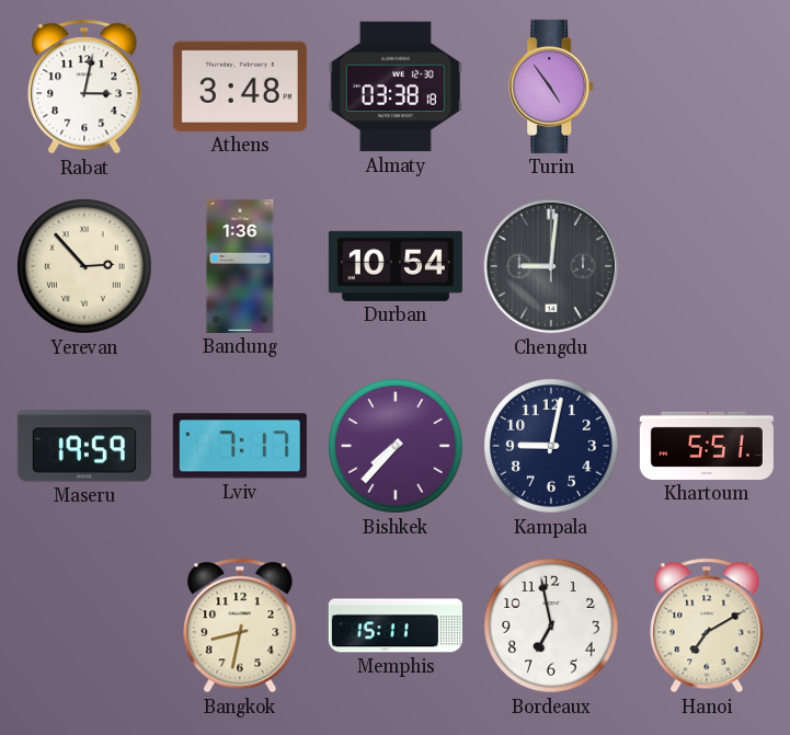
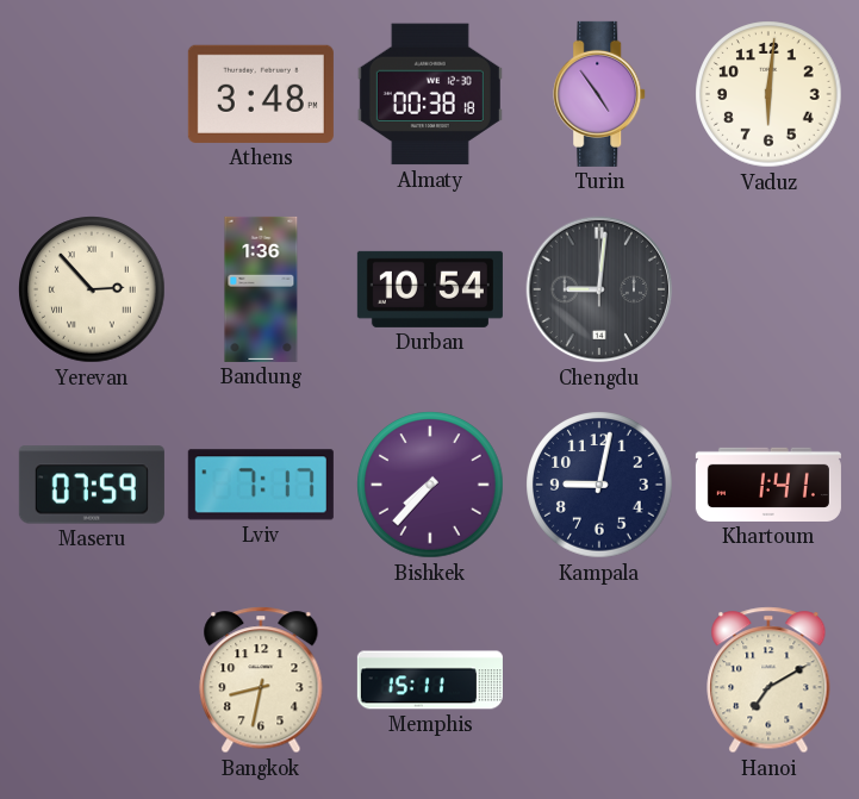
Rabat: 3:02 -> none
Almaty: 03:38 -> 00:38
Vaduz: none -> 6:01
Maseru: 19:59 -> 07:59
Khartoum: 5:51 -> 1:41
Bordeaux: 6:58 -> none
